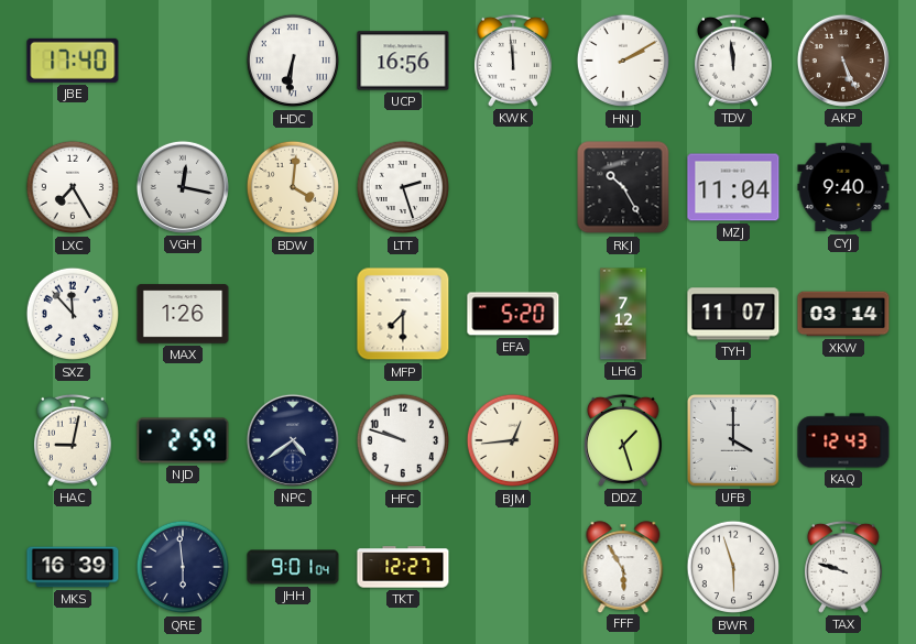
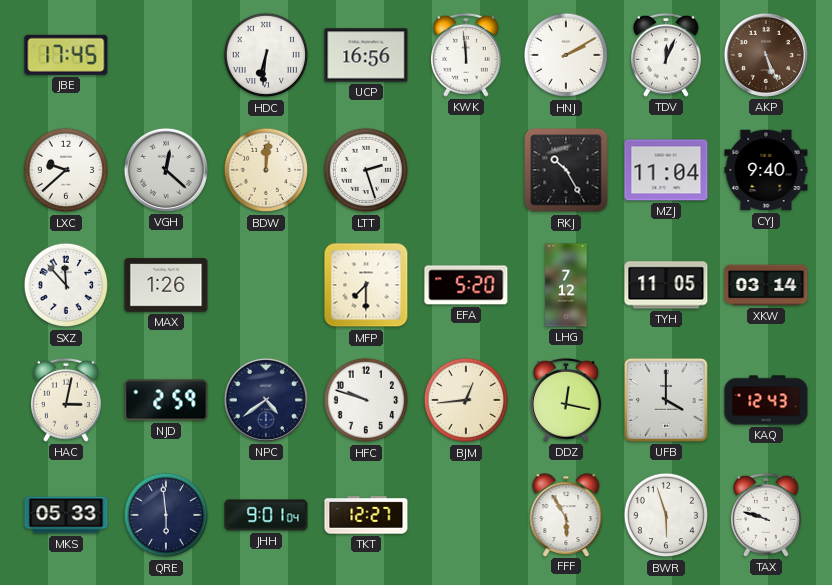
JBE: 17:40 -> 17:45
TDV: 11:59 -> 12:04
LXC: 7:25 -> 9:38
VGH: 12:17 -> 12:22
BDW: 4:01 -> 12:01
TYH: 11:07 -> 11:05
HAC: 9:02 -> 3:02
DDZ: 1:27 -> 12:17
MKS: 16:39 -> 05:33
